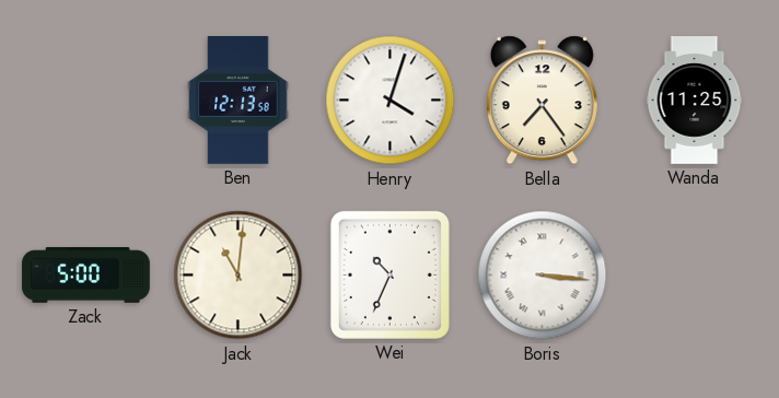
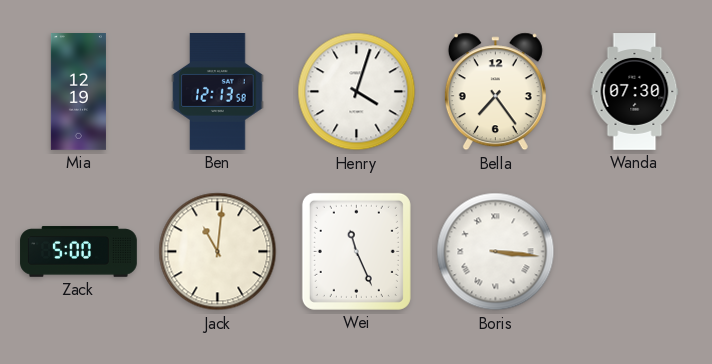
Mia: none -> 12:19
Wanda: 11:25 -> 07:30
Wei: 10:34 -> 11:26
